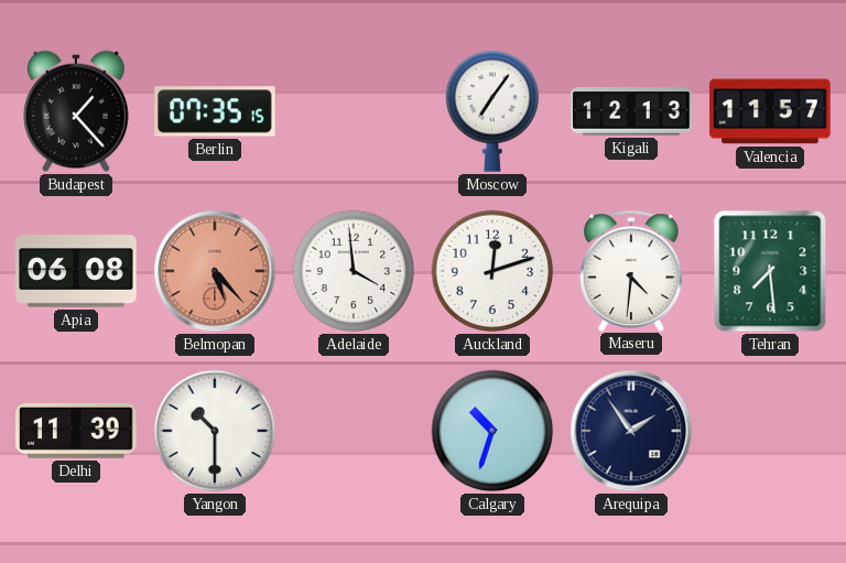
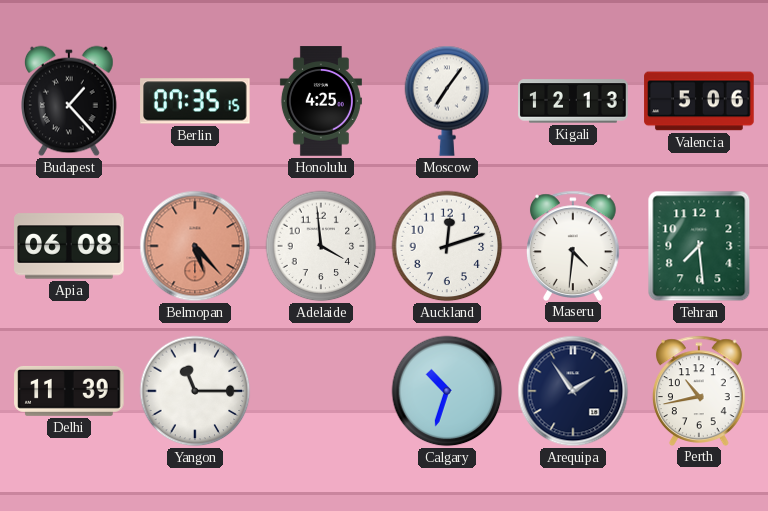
Honolulu: none -> 4:25
Valencia: 11:57 -> 5:06
Yangon: 10:30 -> 11:15
Perth: none -> 10:43
